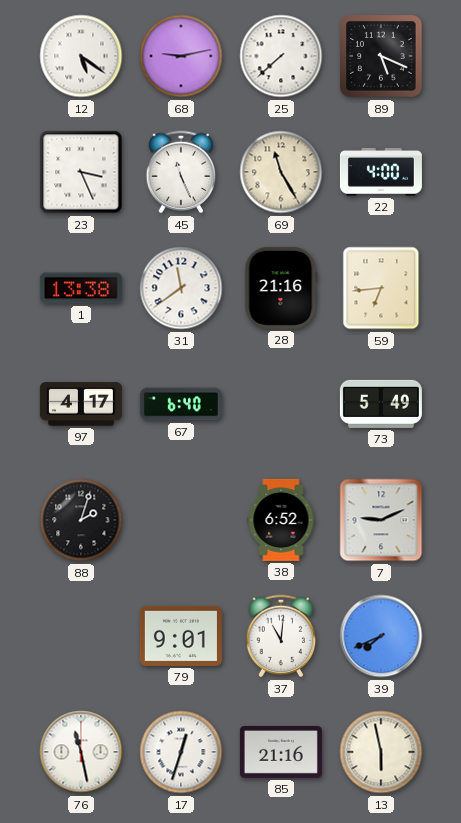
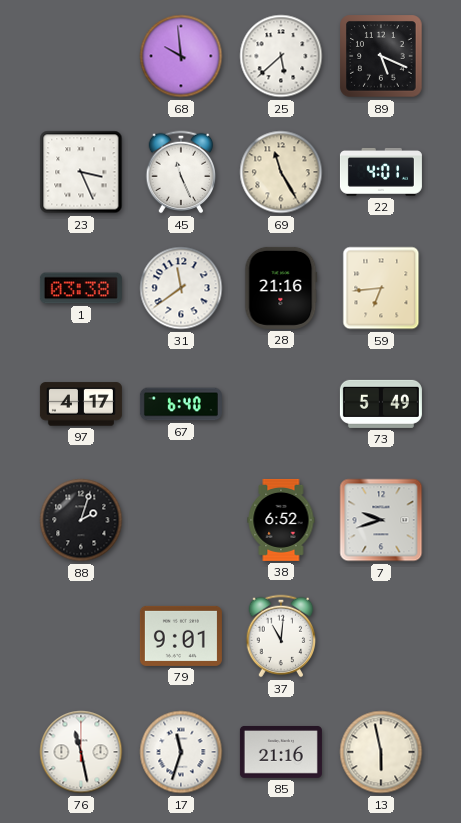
12: 5:21 -> none
68: 9:13 -> 9:59
25: 7:38 -> 5:38
22: 4:00 -> 4:01
1: 13:38 -> 03:38
7: 9:11 -> 9:42
39: 7:41 -> none
17: 12:33 -> 11:33
